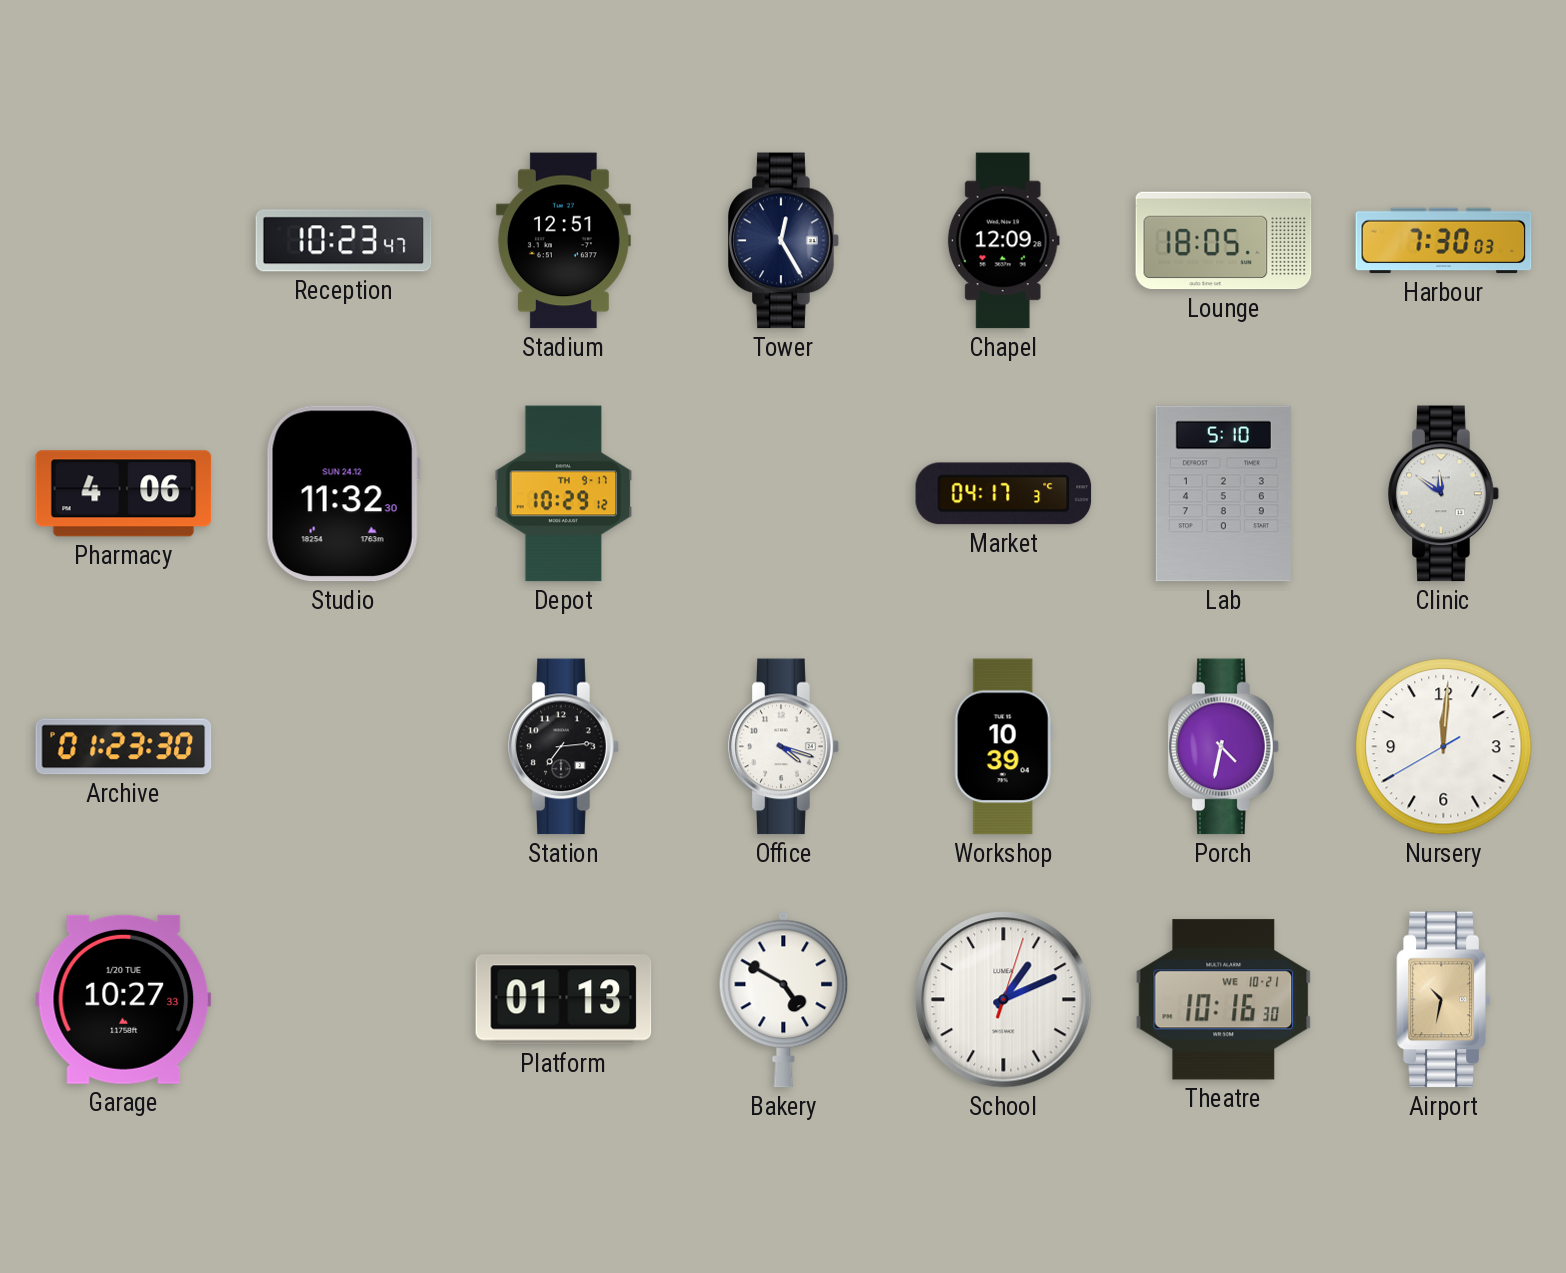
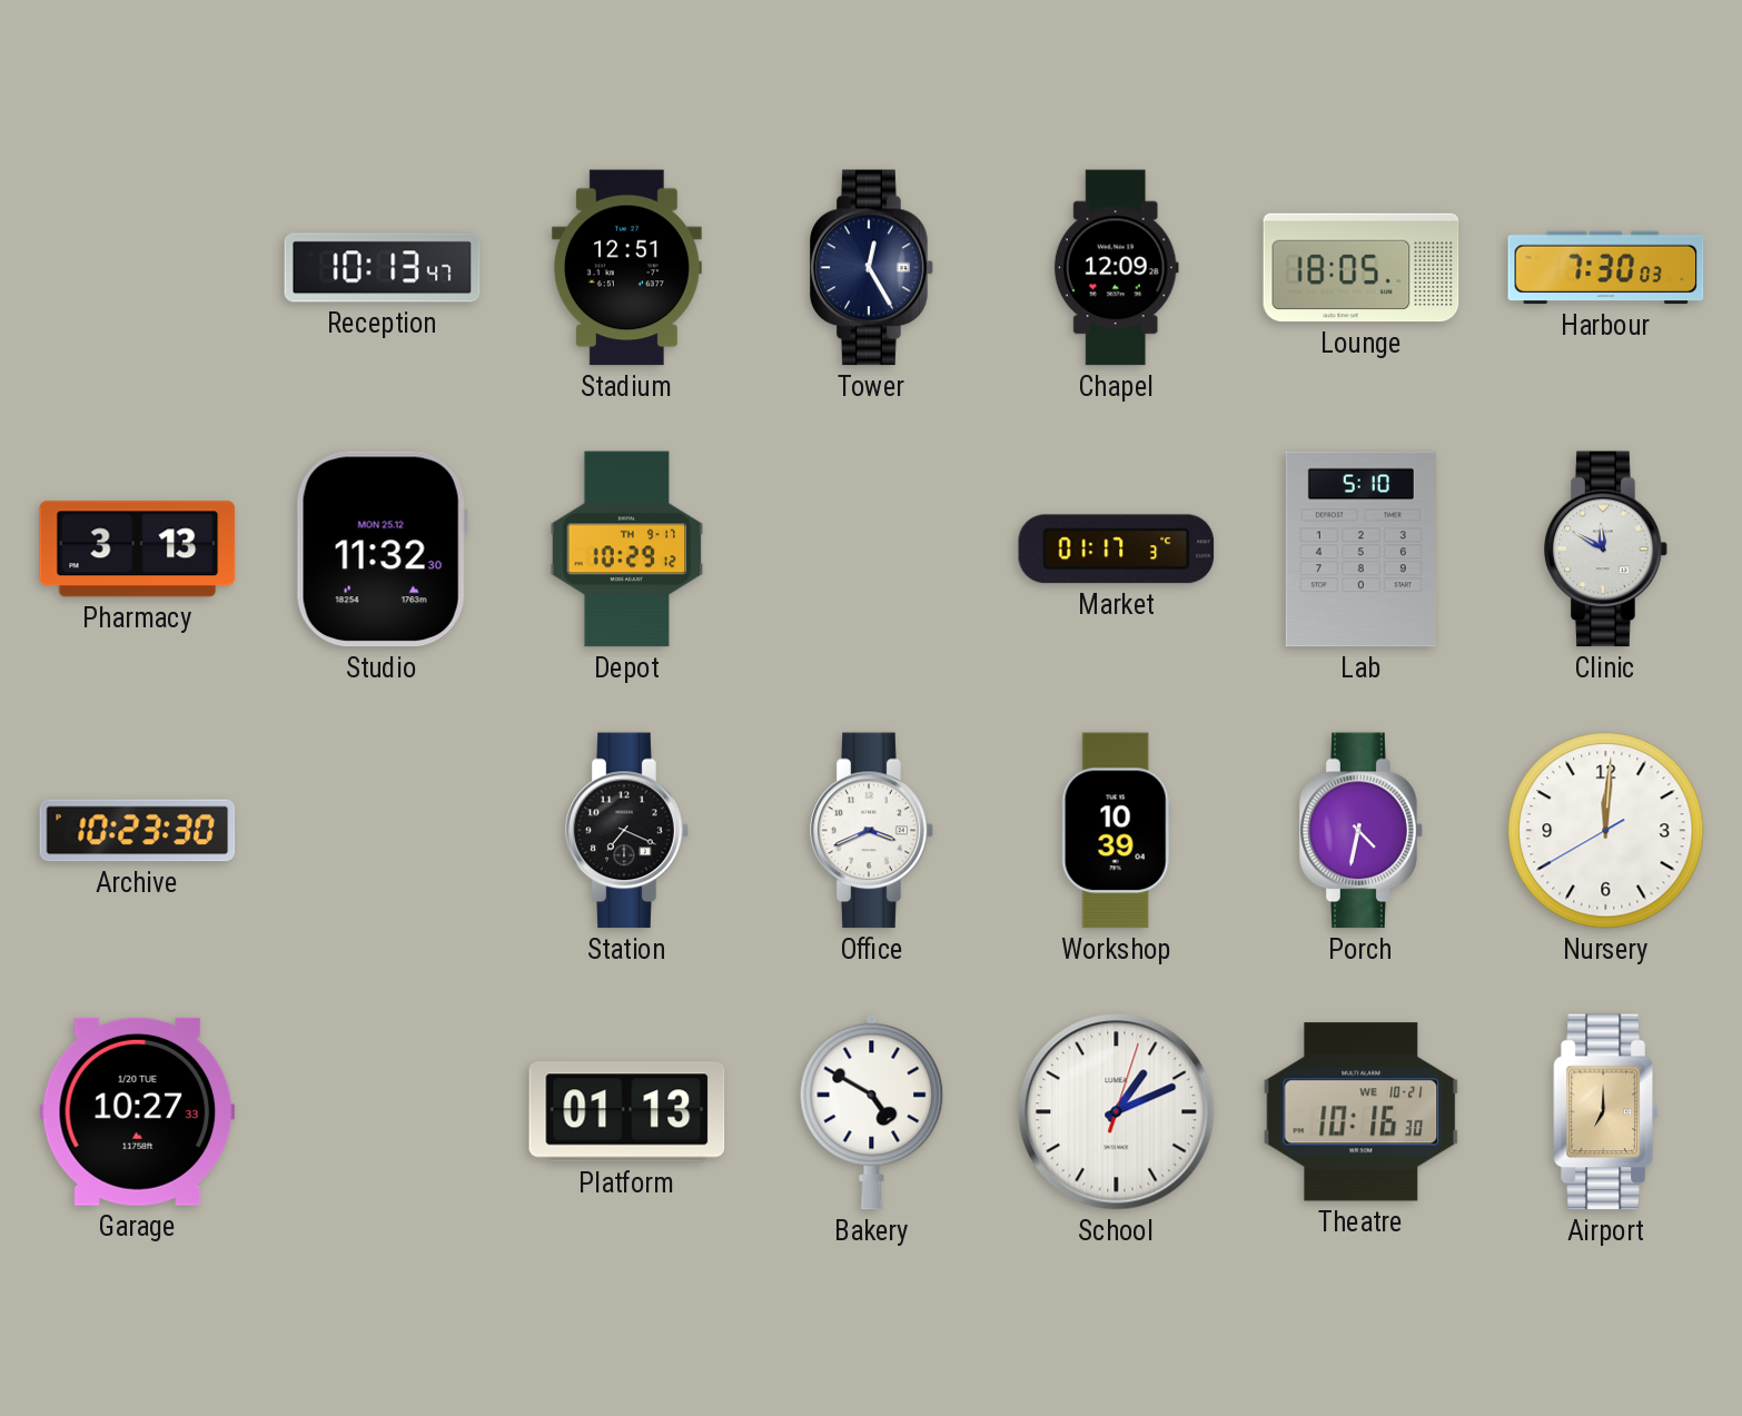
Reception: 10:23 -> 10:13
Pharmacy: 4:06 -> 3:13
Studio date: SUN 24.12 -> MON 25.12
Market: 04:17 -> 01:17
Clinic: 11:51 -> 11:50
Archive: 01:23 -> 10:23
Station: 7:14 -> 7:19
Office: 4:18 -> 3:41
Airport: 10:32 -> 7:00
